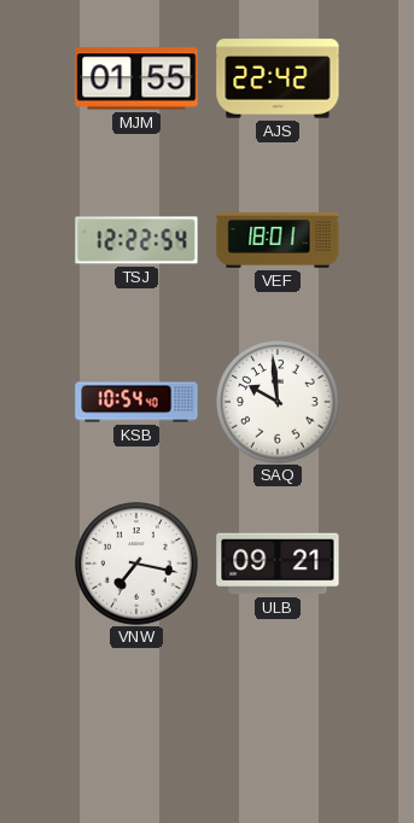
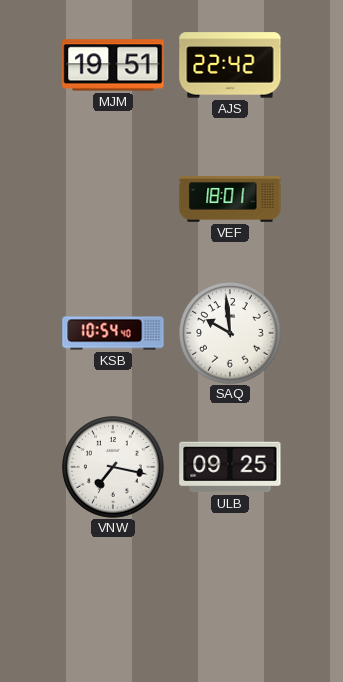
MJM: 01:55 -> 19:51
TSJ: 12:22 -> none
ULB: 09:21 -> 09:25
